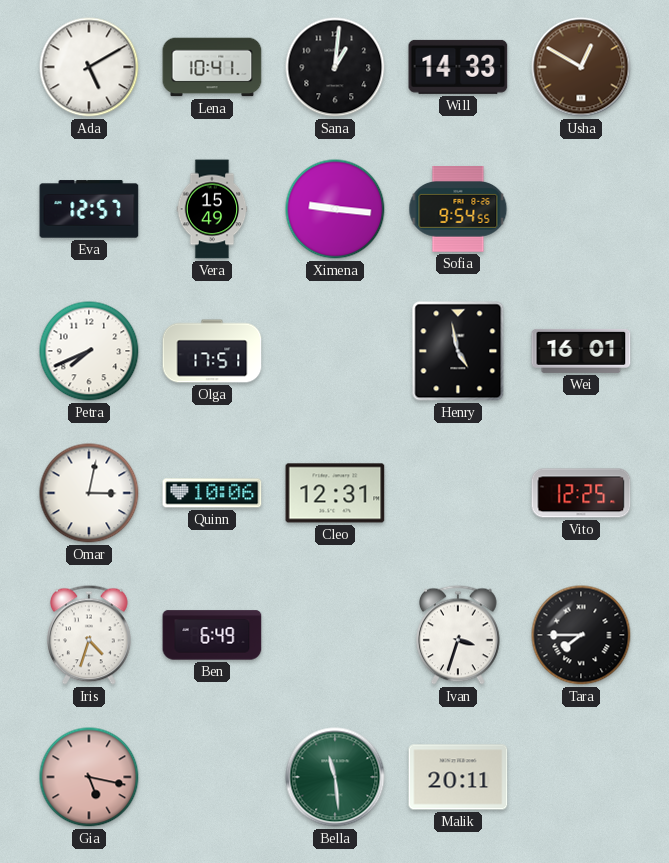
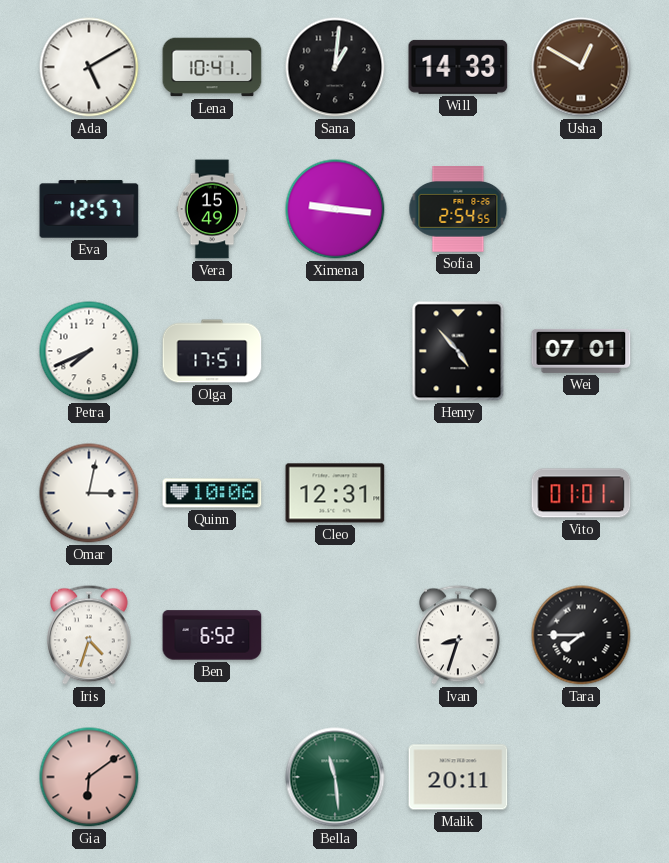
Sofia: 9:54 -> 2:54
Henry: 4:58 -> 4:53
Wei: 16:01 -> 07:01
Vito: 12:25 -> 01:01
Ben: 6:49 -> 6:52
Ivan: 3:33 -> 8:33
Gia: 5:17 -> 6:09
